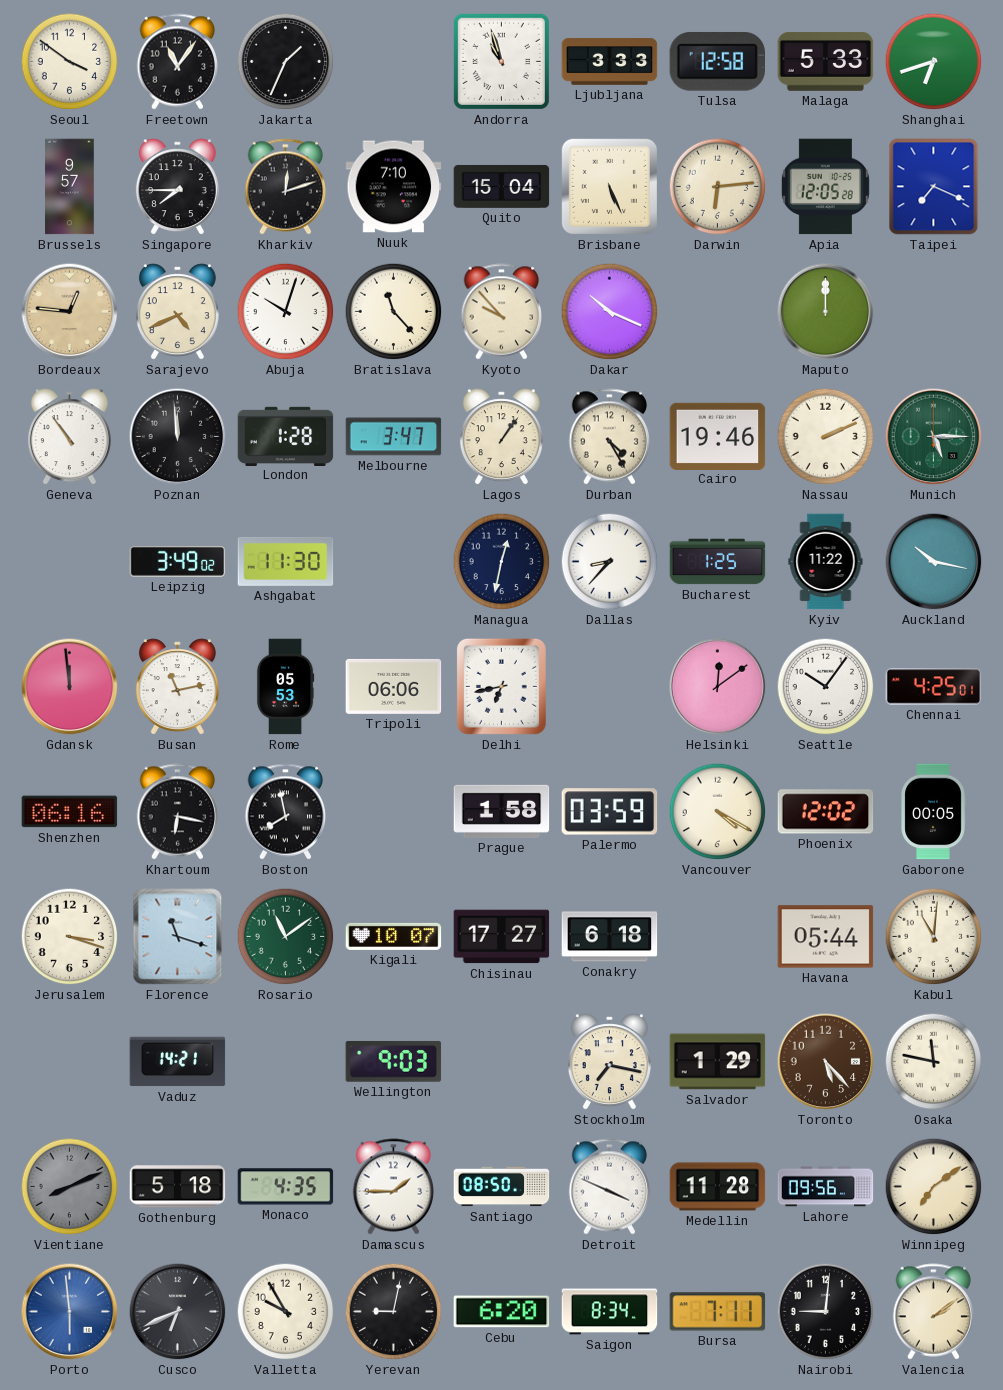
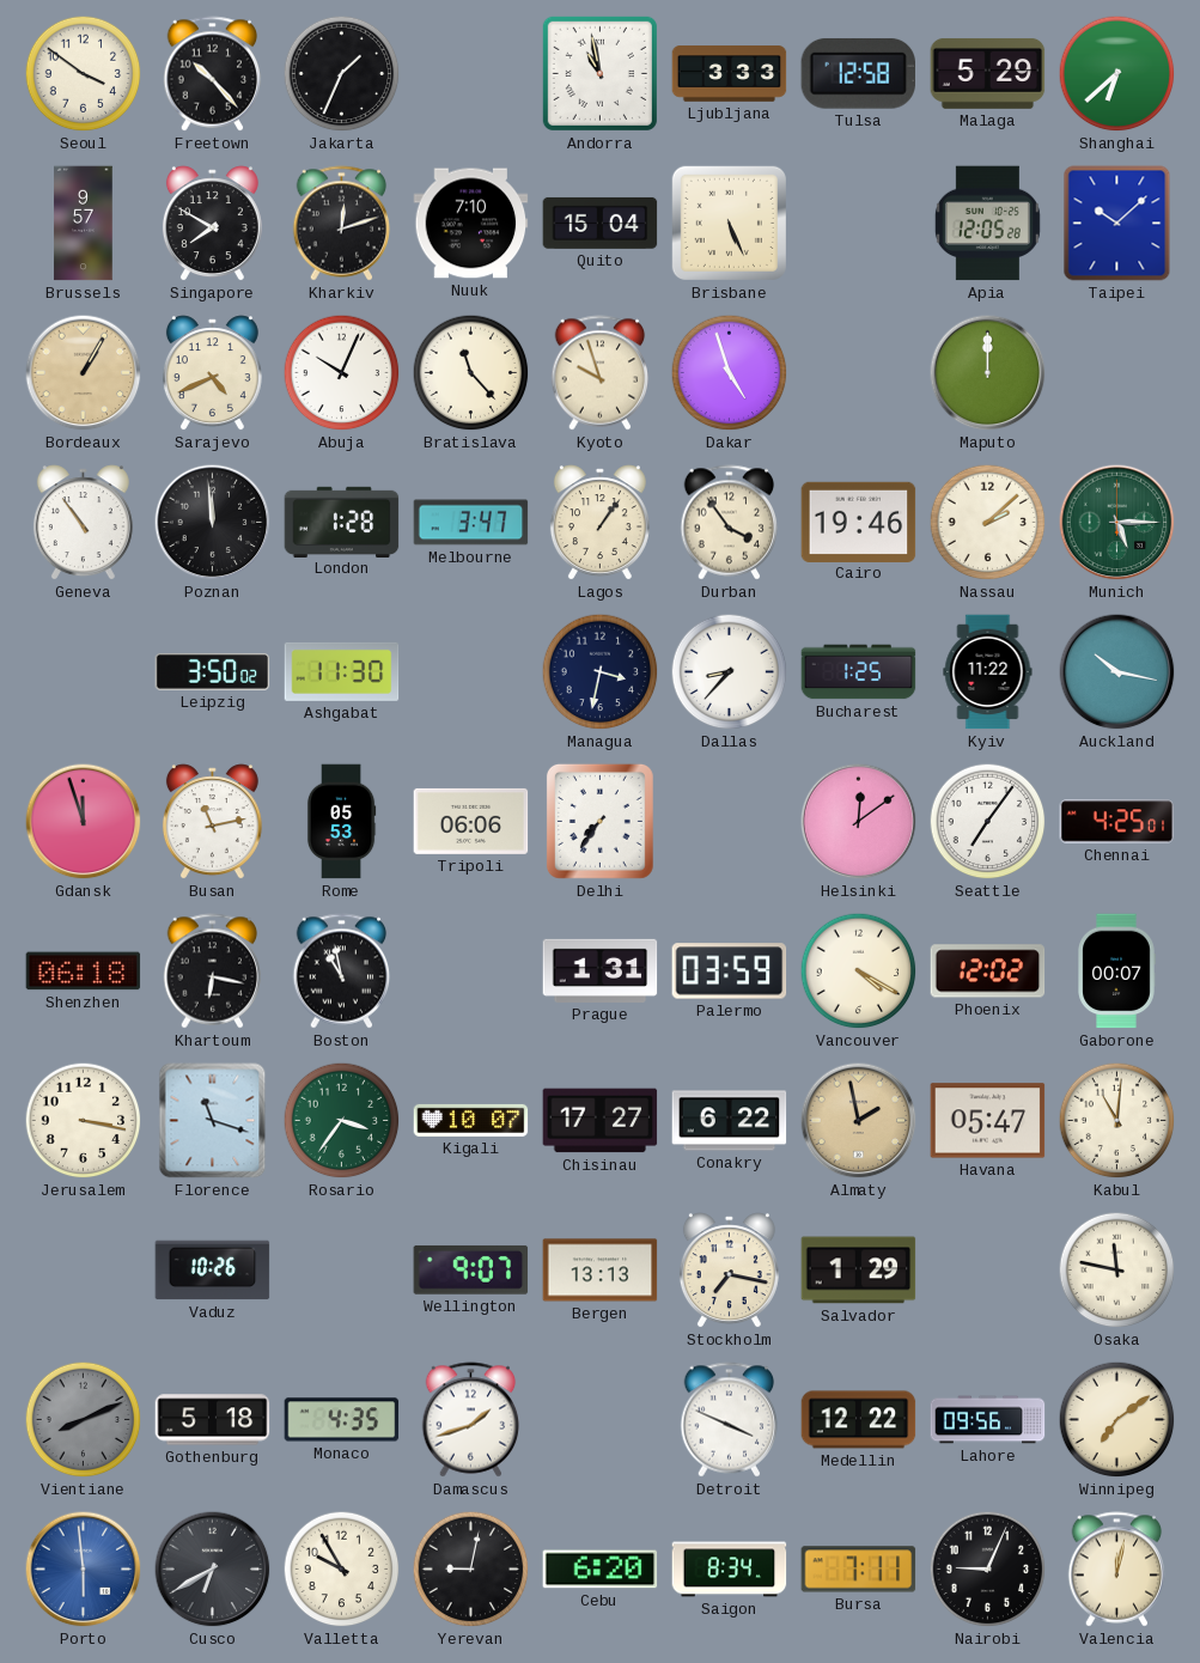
Freetown: 11:06 -> 10:23
Andorra: 10:57 -> 10:58
Malaga: 5:33 -> 5:29
Shanghai: 6:42 -> 6:38
Singapore: 7:45 -> 7:50
Darwin: 6:14 -> none
Taipei: 7:19 -> 10:08
Bordeaux: 12:46 -> 1:05
Abuja: 10:03 -> 10:04
Kyoto: 9:53 -> 9:57
Dakar: 10:19 -> 4:57
Durban: 4:25 -> 3:54
Nassau: 2:11 -> 2:08
Leipzig: 3:49 -> 3:50
Managua: 12:32 -> 3:32
Gdansk: 11:59 -> 11:57
Delhi: 6:43 -> 7:36
Seattle: 10:06 -> 7:06
Shenzhen: 06:16 -> 06:18
Boston: 7:58 -> 10:58
Prague: 1:58 -> 1:31
Gaborone: 00:05 -> 00:07
Jerusalem: 3:18 -> 3:17
Rosario: 11:09 -> 3:36
Conakry: 6:18 -> 6:22
Almaty: none -> 1:58
Havana: 05:44 -> 05:47
Vaduz: 14:21 -> 10:26
Wellington: 9:03 -> 9:07
Bergen: none -> 13:13
Toronto: 5:23 -> none
Damascus: 1:45 -> 1:42
Santiago: 08:50 -> none
Medellin: 11:28 -> 12:22
Cusco: 6:41 -> 6:40
Nairobi: 9:01 -> 9:04
Valencia: 2:09 -> 12:02
